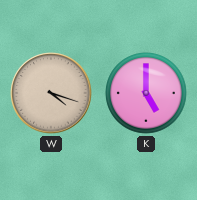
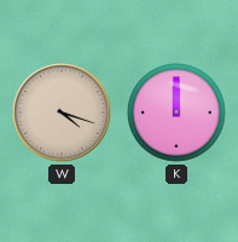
K: 5:00 -> 12:00
